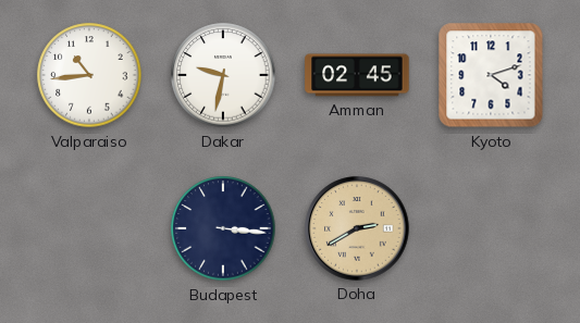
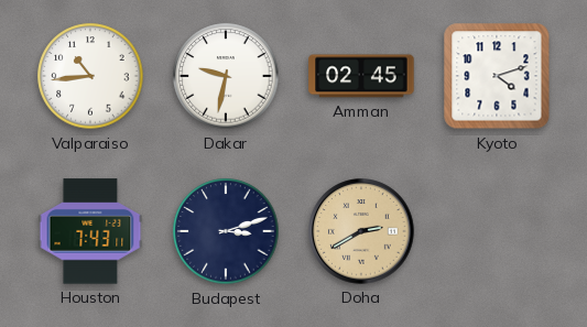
Houston: none -> 7:43
Budapest: 3:16 -> 3:12
